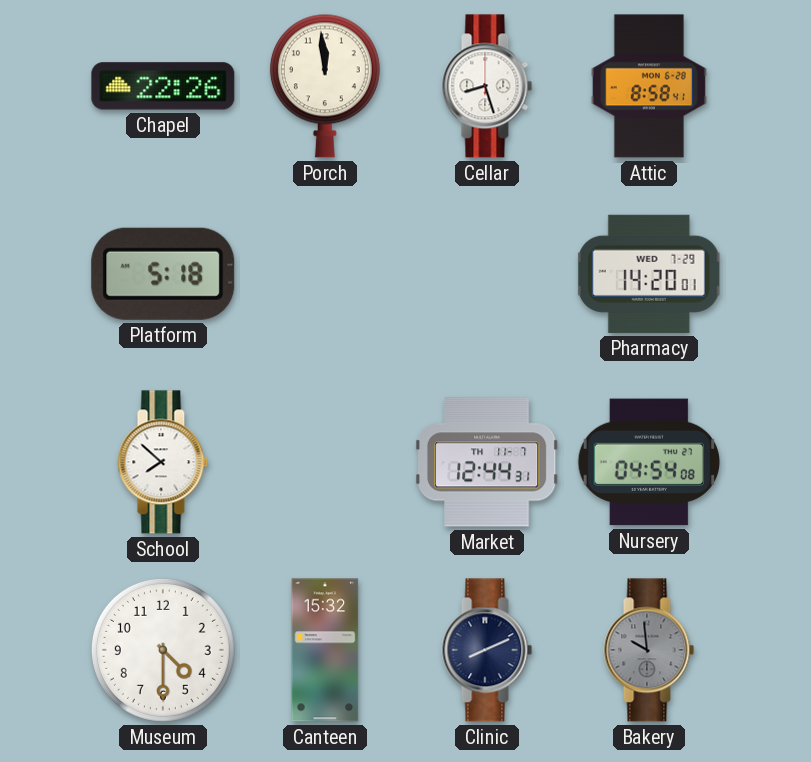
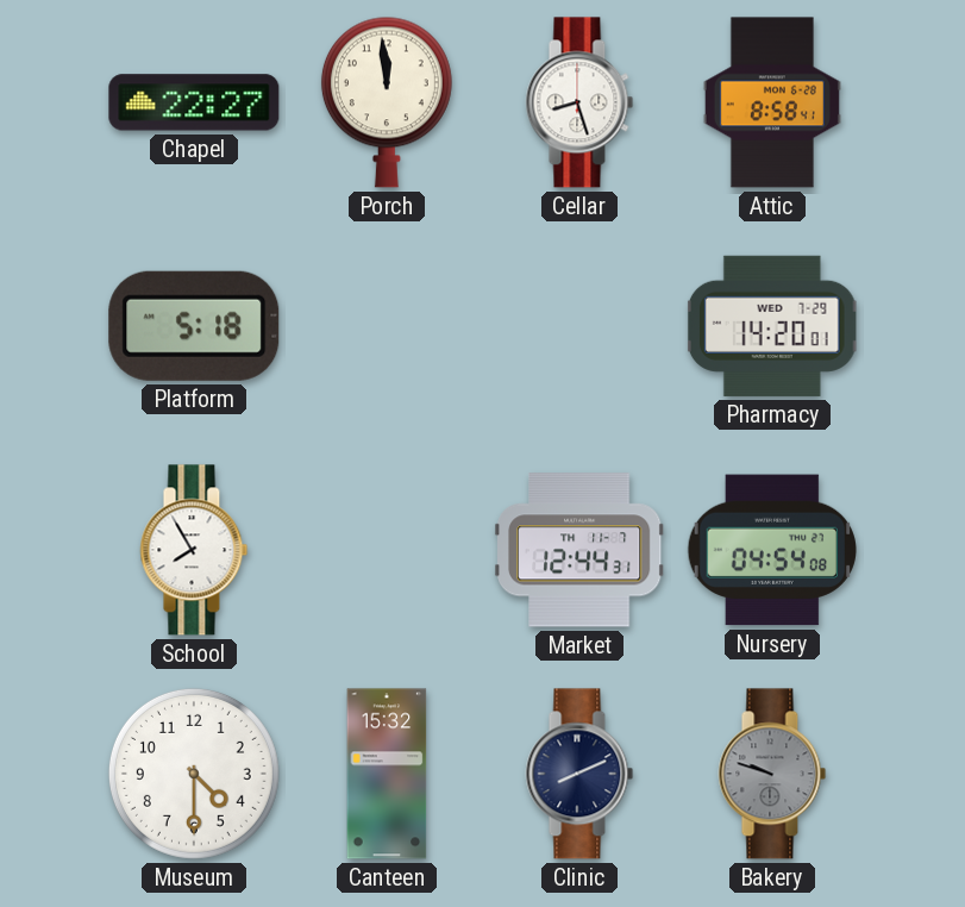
Chapel: 22:26 -> 22:27
School: 7:52 -> 7:55
Bakery: 9:59 -> 9:48
